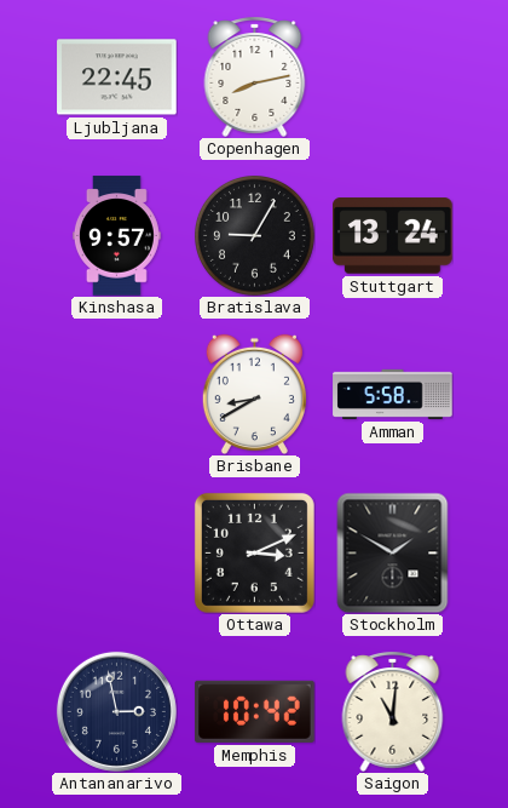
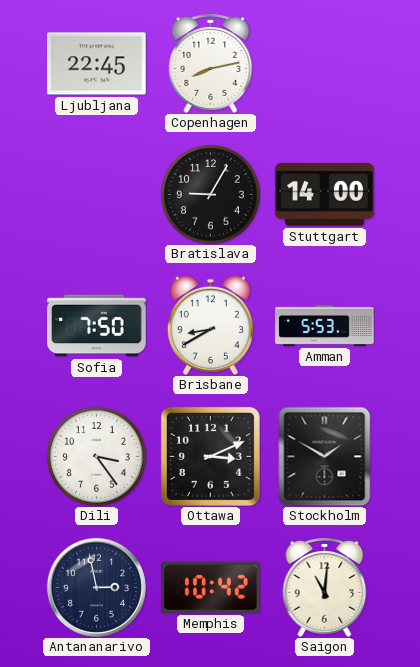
Kinshasa: 9:57 -> none
Stuttgart: 13:24 -> 14:00
Sofia: none -> 7:50
Amman: 5:58 -> 5:53
Dili: none -> 3:24
